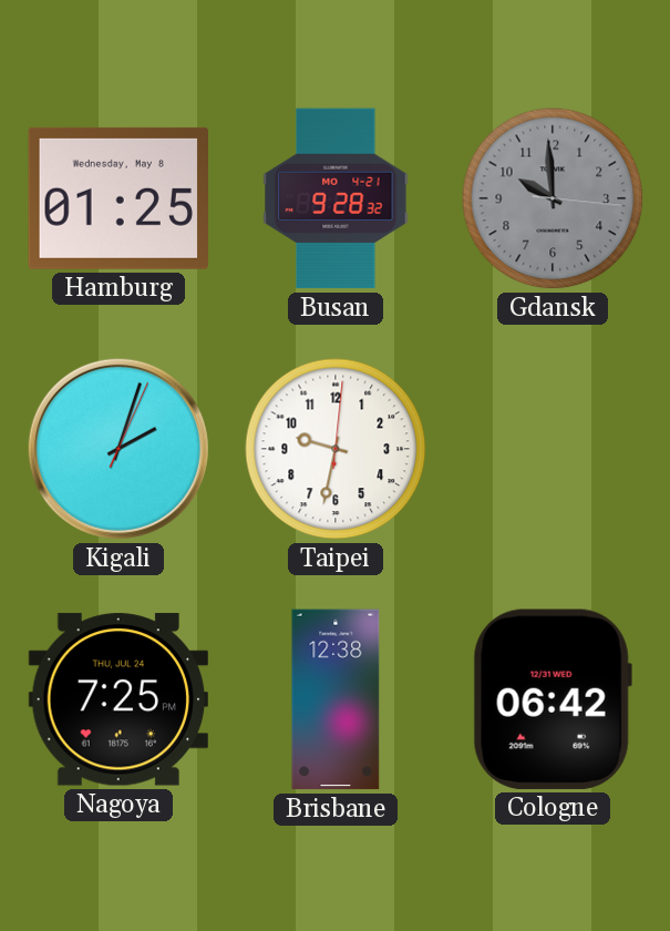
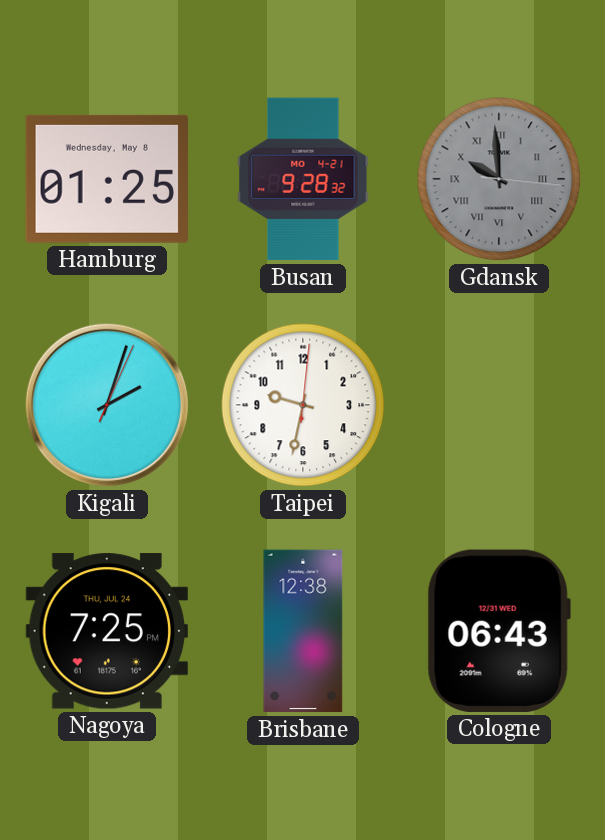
Gdansk numerals: Arabic -> Roman
Cologne: 06:42 -> 06:43
